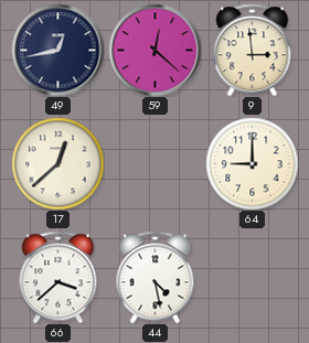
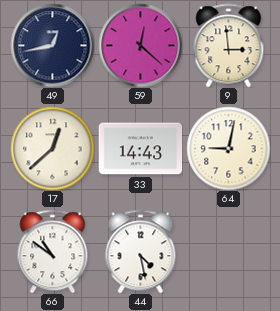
33: none -> 14:43
64: 9:00 -> 9:02
66: 3:38 -> 10:51
